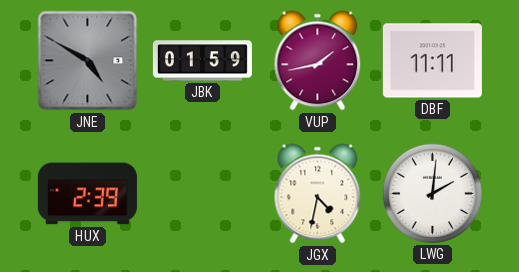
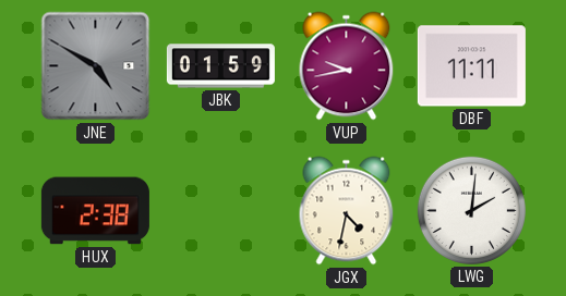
VUP: 1:43 -> 9:43
HUX: 2:39 -> 2:38
